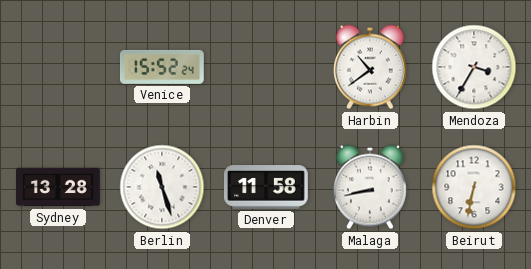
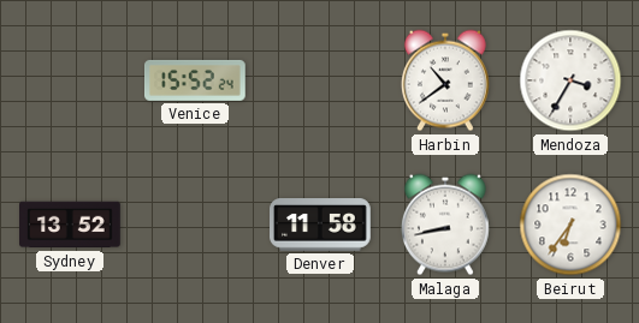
Sydney: 13:28 -> 13:52
Berlin: 11:27 -> none
Beirut: 6:32 -> 6:36
